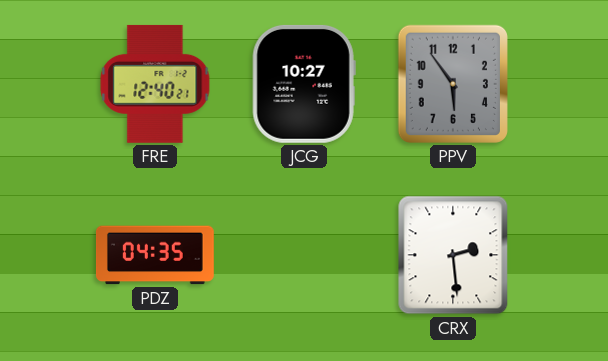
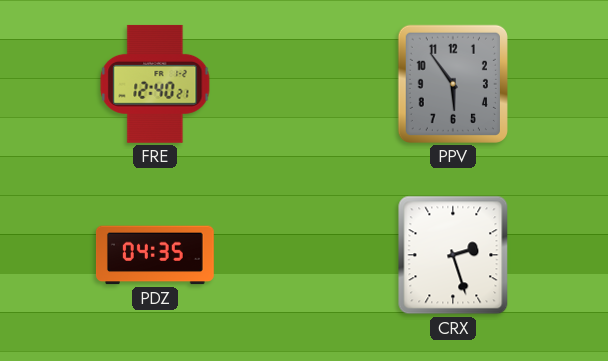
JCG: 10:27 -> none
CRX: 2:29 -> 2:27
